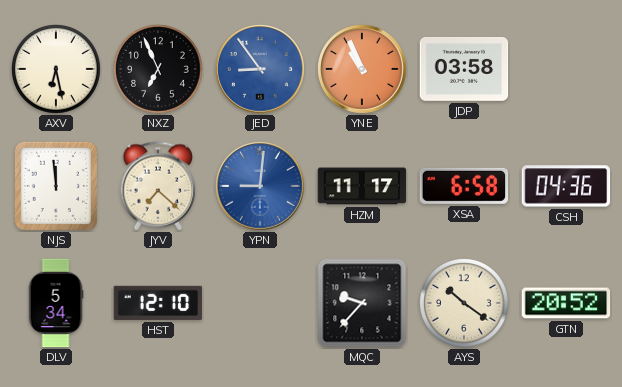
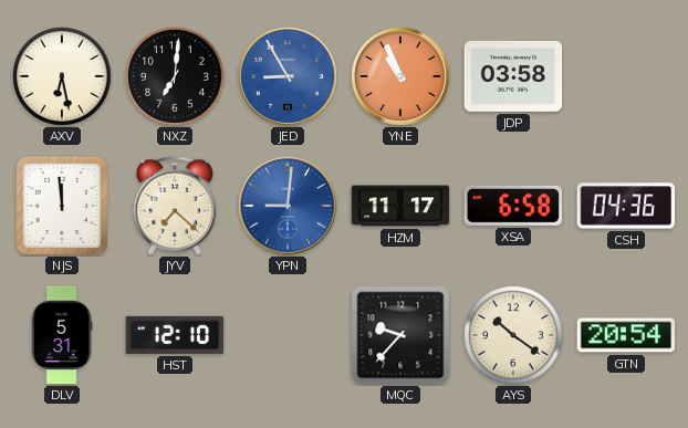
NXZ: 6:56 -> 7:01
JED: 8:54 -> 8:55
DLV: 5:34 -> 5:31
GTN: 20:52 -> 20:54
